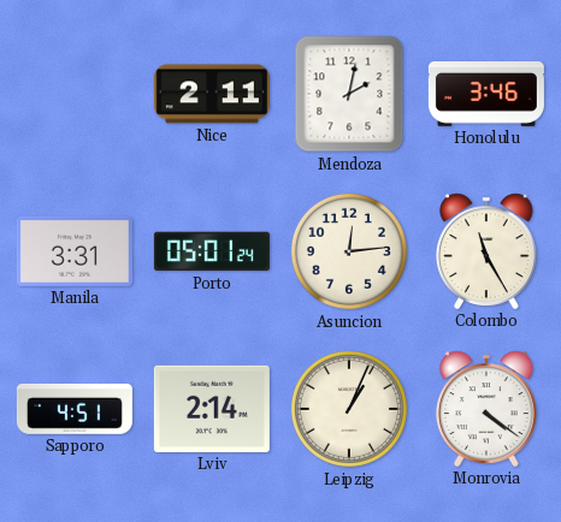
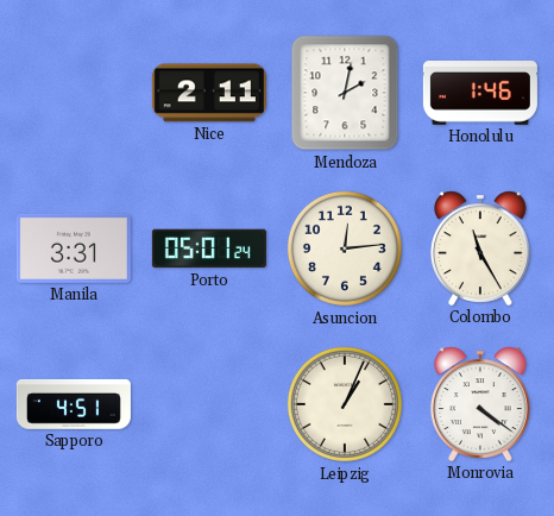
Honolulu: 3:46 -> 1:46
Lviv: 2:14 -> none
